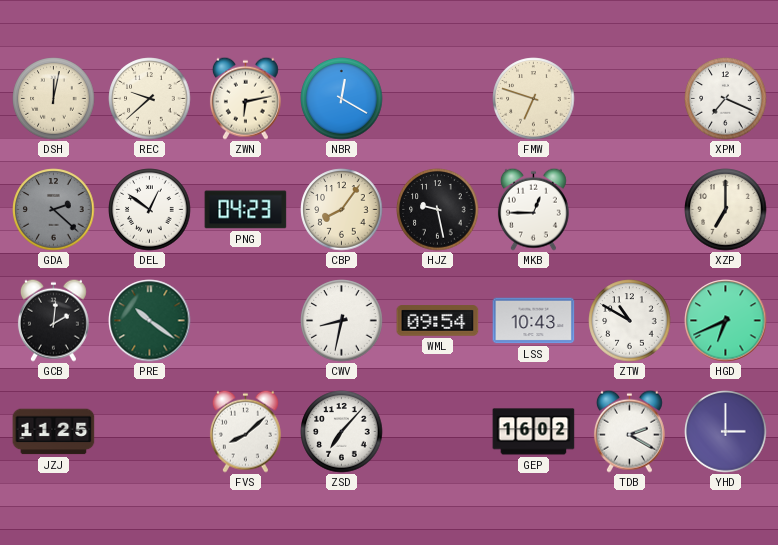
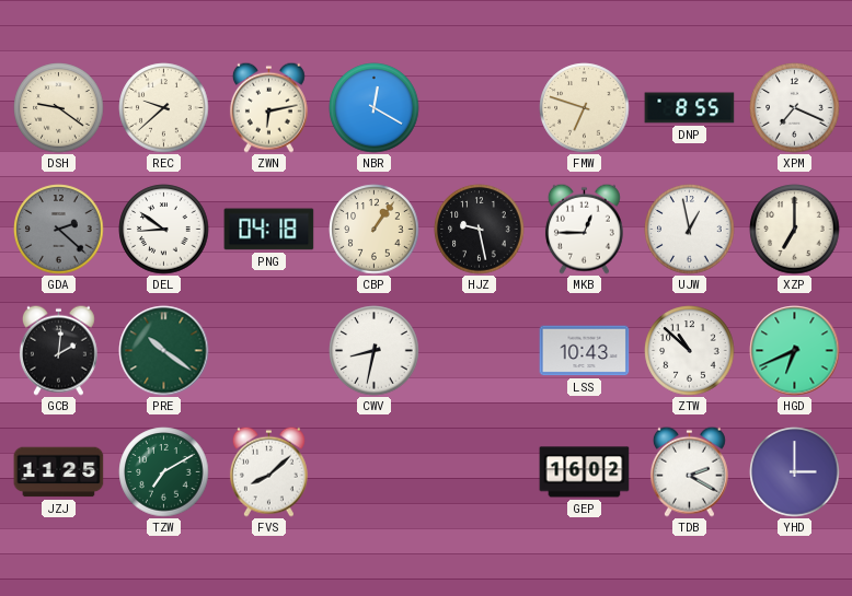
DSH: 12:02 -> 9:21
DNP: none -> 8:55
DEL: 12:51 -> 8:51
PNG: 04:23 -> 04:18
CBP: 8:06 -> 1:06
UJW: none -> 12:58
WML: 09:54 -> none
ZTW: 10:50 -> 10:52
TZW: none -> 7:10
ZSD: 7:07 -> none
